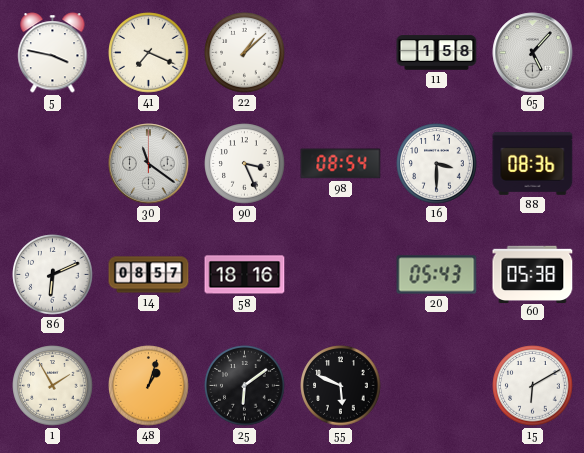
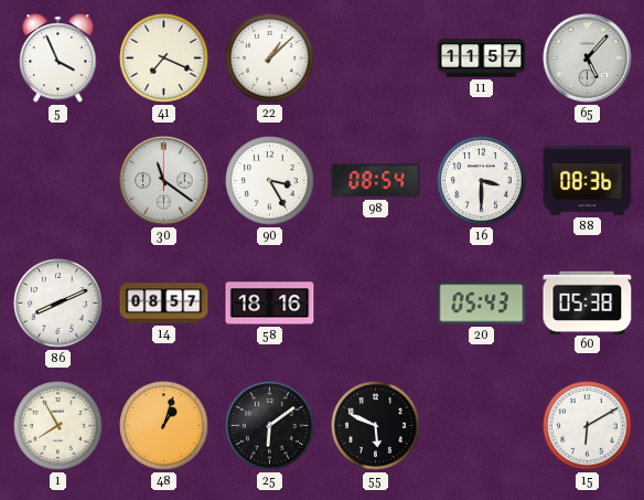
5: 3:47 -> 3:56
11: 1:58 -> 11:57
90: 3:26 -> 3:25
86: 6:11 -> 8:11
1: 1:55 -> 7:55
